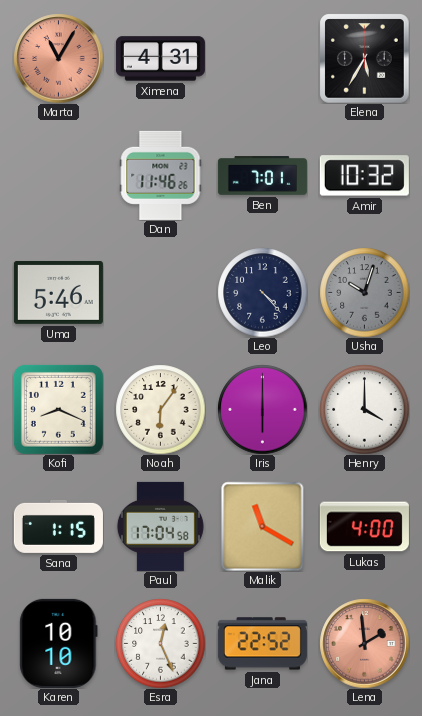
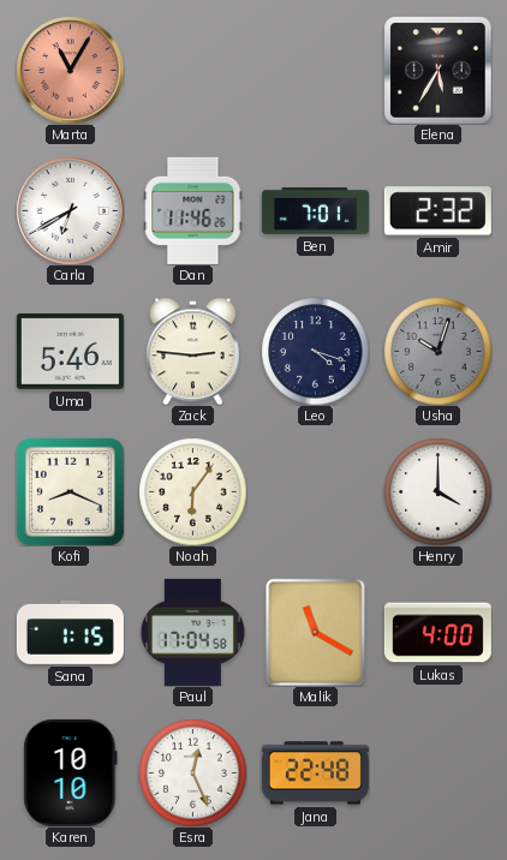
Ximena: 4:31 -> none
Carla: none -> 6:40
Amir: 10:32 -> 2:32
Zack: none -> 2:46
Leo: 4:23 -> 4:18
Iris: 6:00 -> none
Jana: 22:52 -> 22:48
Lena: 1:59 -> none
